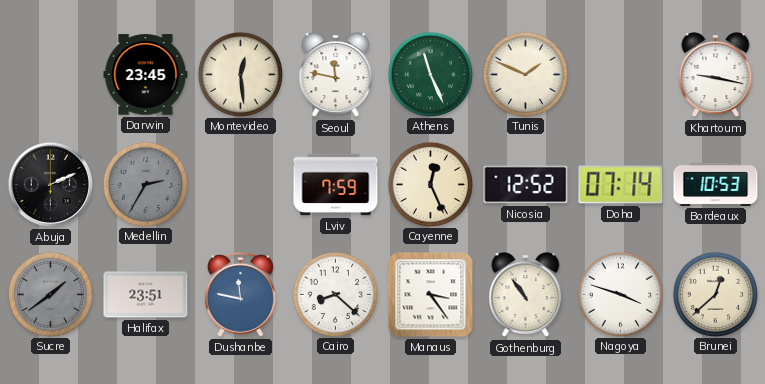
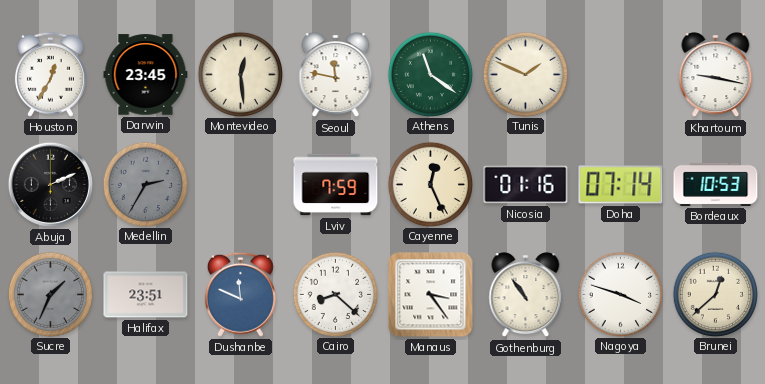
Houston: none -> 12:35
Athens: 11:26 -> 11:21
Nicosia: 12:52 -> 01:16
Sucre: 1:39 -> 1:34
Dushanbe: 11:47 -> 11:49
